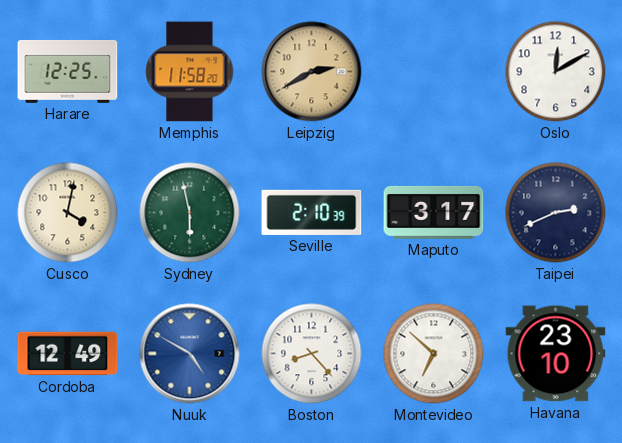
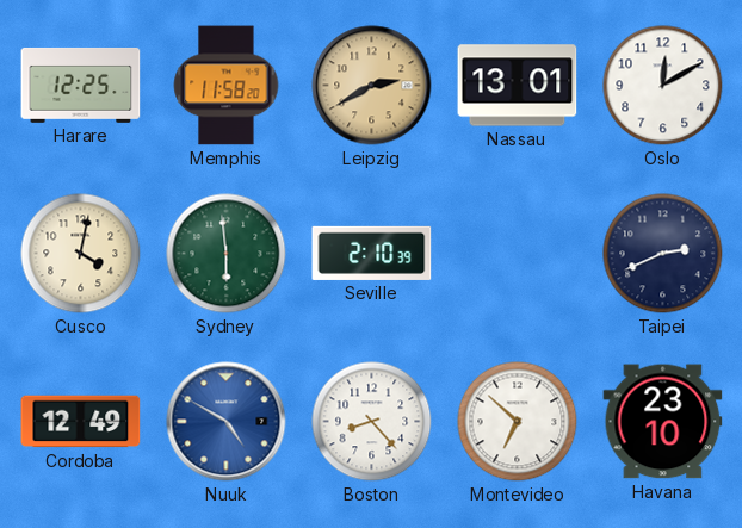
Nassau: none -> 13:01
Sydney: 5:58 -> 5:59
Maputo: 3:17 -> none
